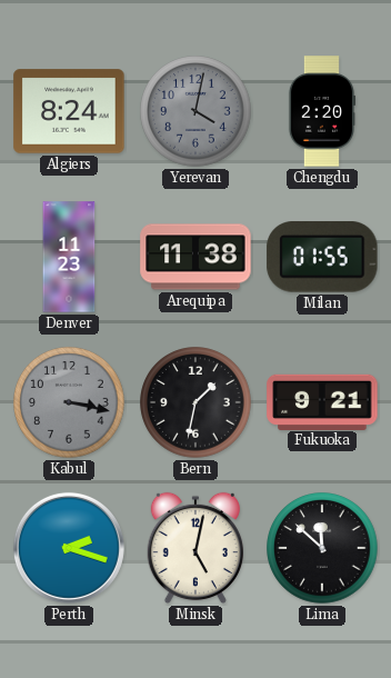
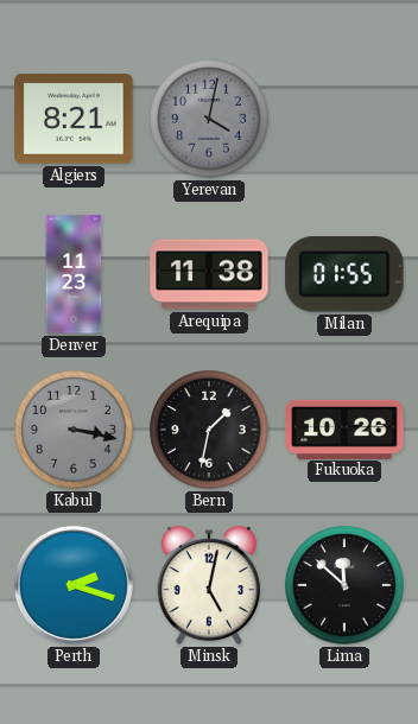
Algiers: 8:24 -> 8:21
Chengdu: 2:20 -> none
Fukuoka: 9:21 -> 10:26
